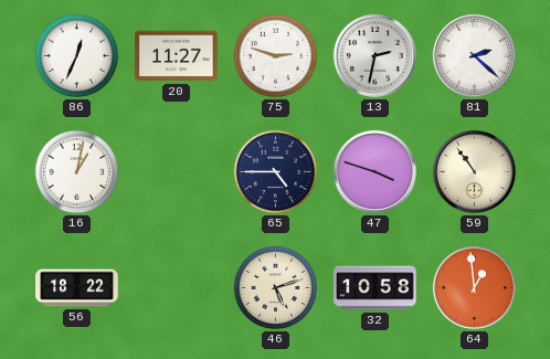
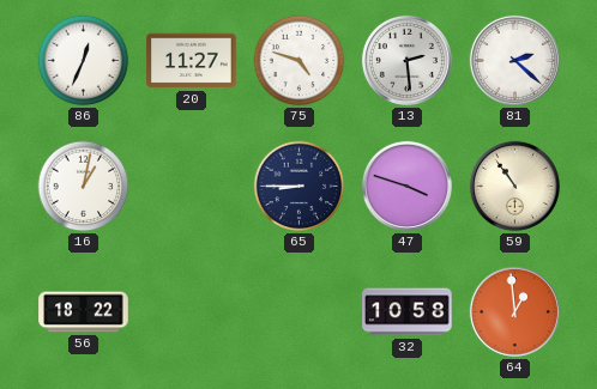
75: 2:48 -> 4:48
13: 2:32 -> 2:29
65: 4:45 -> 8:45
46: 5:12 -> none
